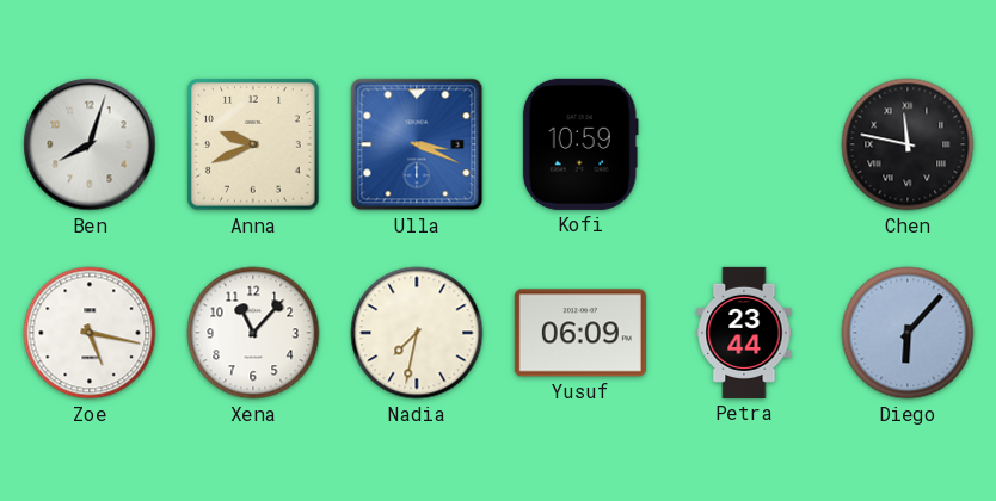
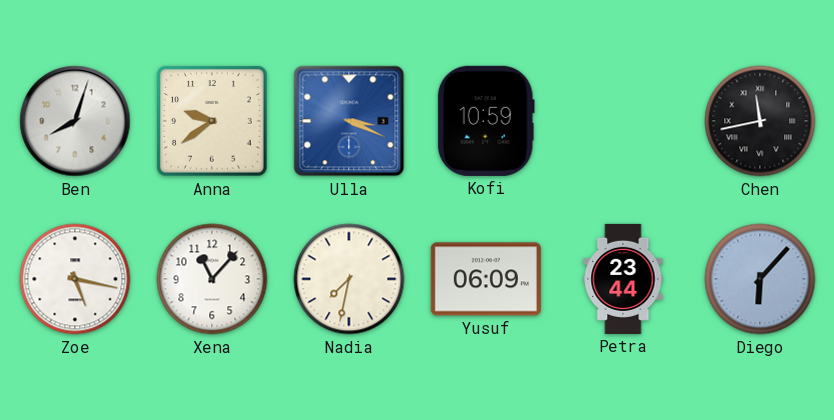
Anna: 9:41 -> 9:39
Chen: 11:47 -> 11:43
